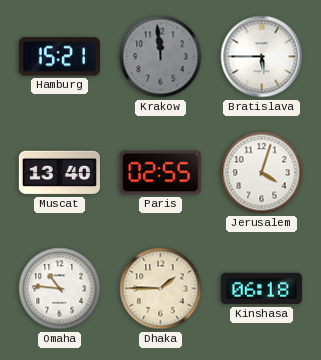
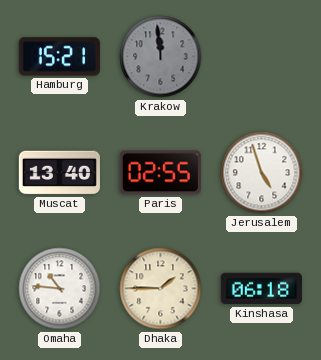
Bratislava: 5:45 -> none
Jerusalem: 4:03 -> 4:57
